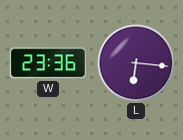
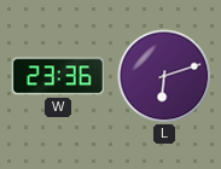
L: 6:16 -> 6:12
